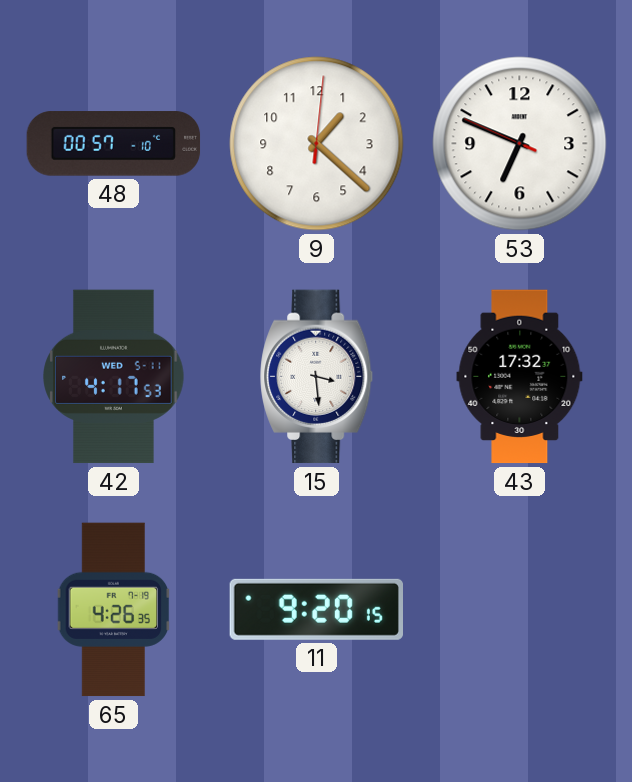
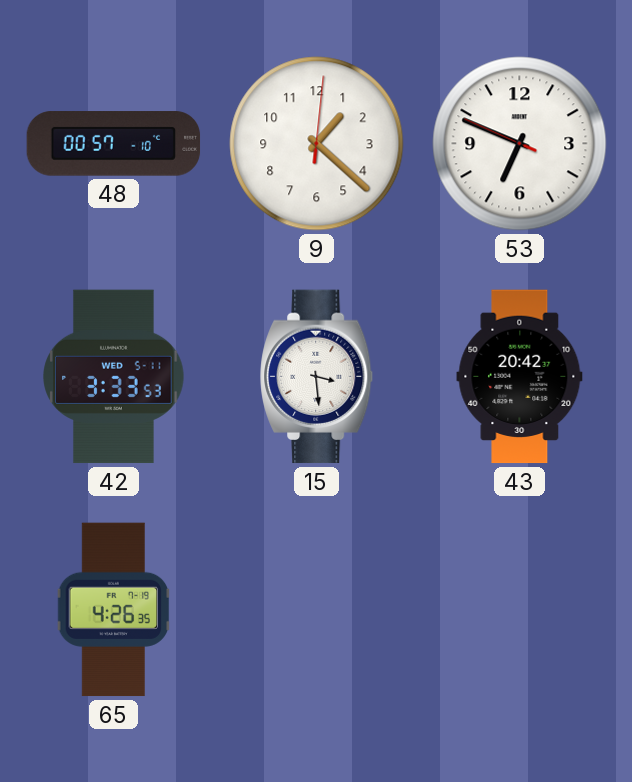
42: 4:17 -> 3:33
43: 17:32 -> 20:42
11: 9:20 -> none
